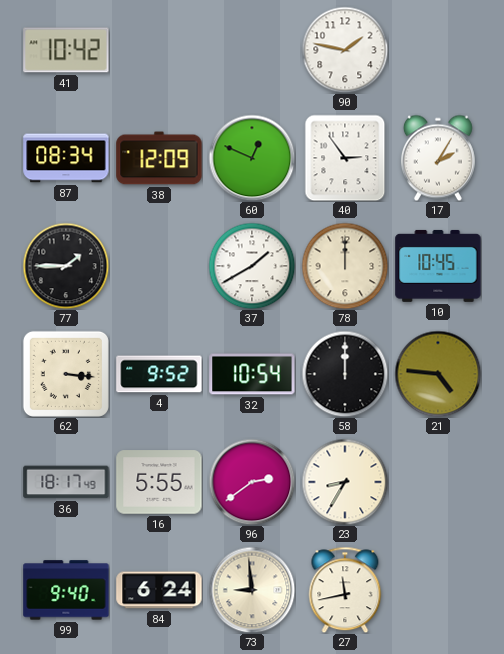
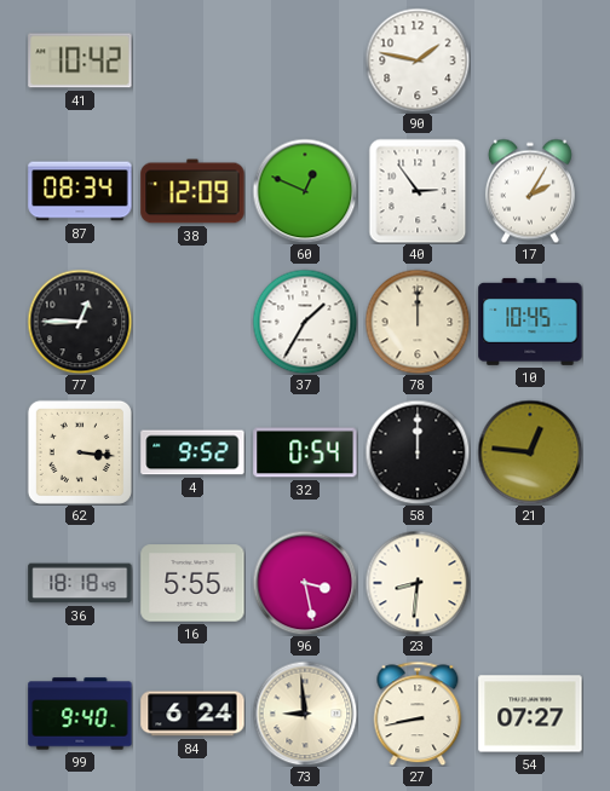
77: 1:45 -> 12:45
37: 1:40 -> 1:35
32: 10:54 -> 0:54
21: 4:46 -> 12:46
36: 18:17 -> 18:18
96: 2:39 -> 3:28
23: 8:35 -> 8:31
27: 11:43 -> 8:43
54: none -> 07:27
